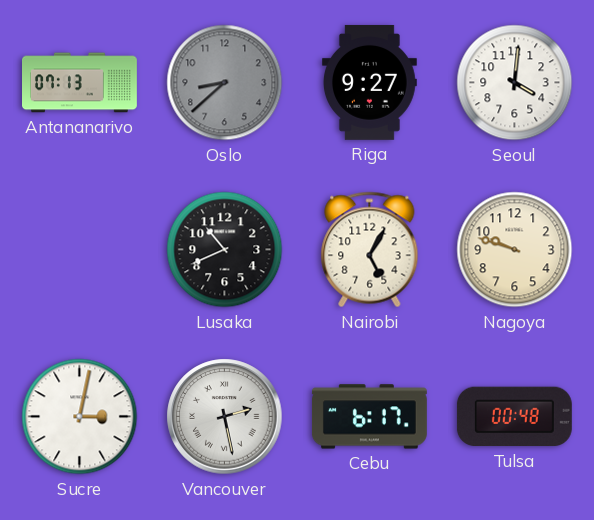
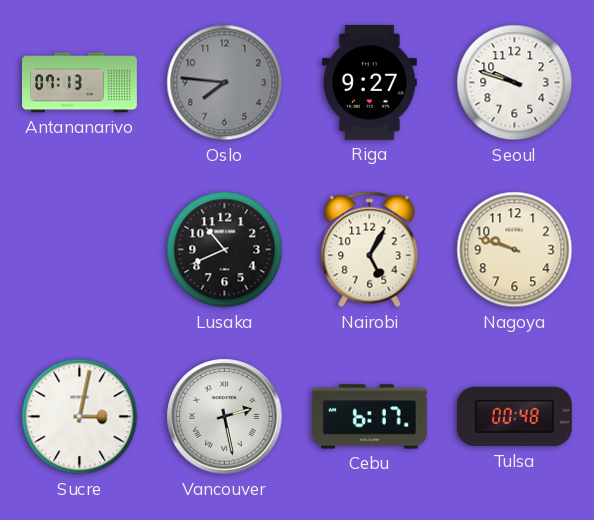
Oslo: 8:38 -> 7:46
Seoul: 4:01 -> 9:48
